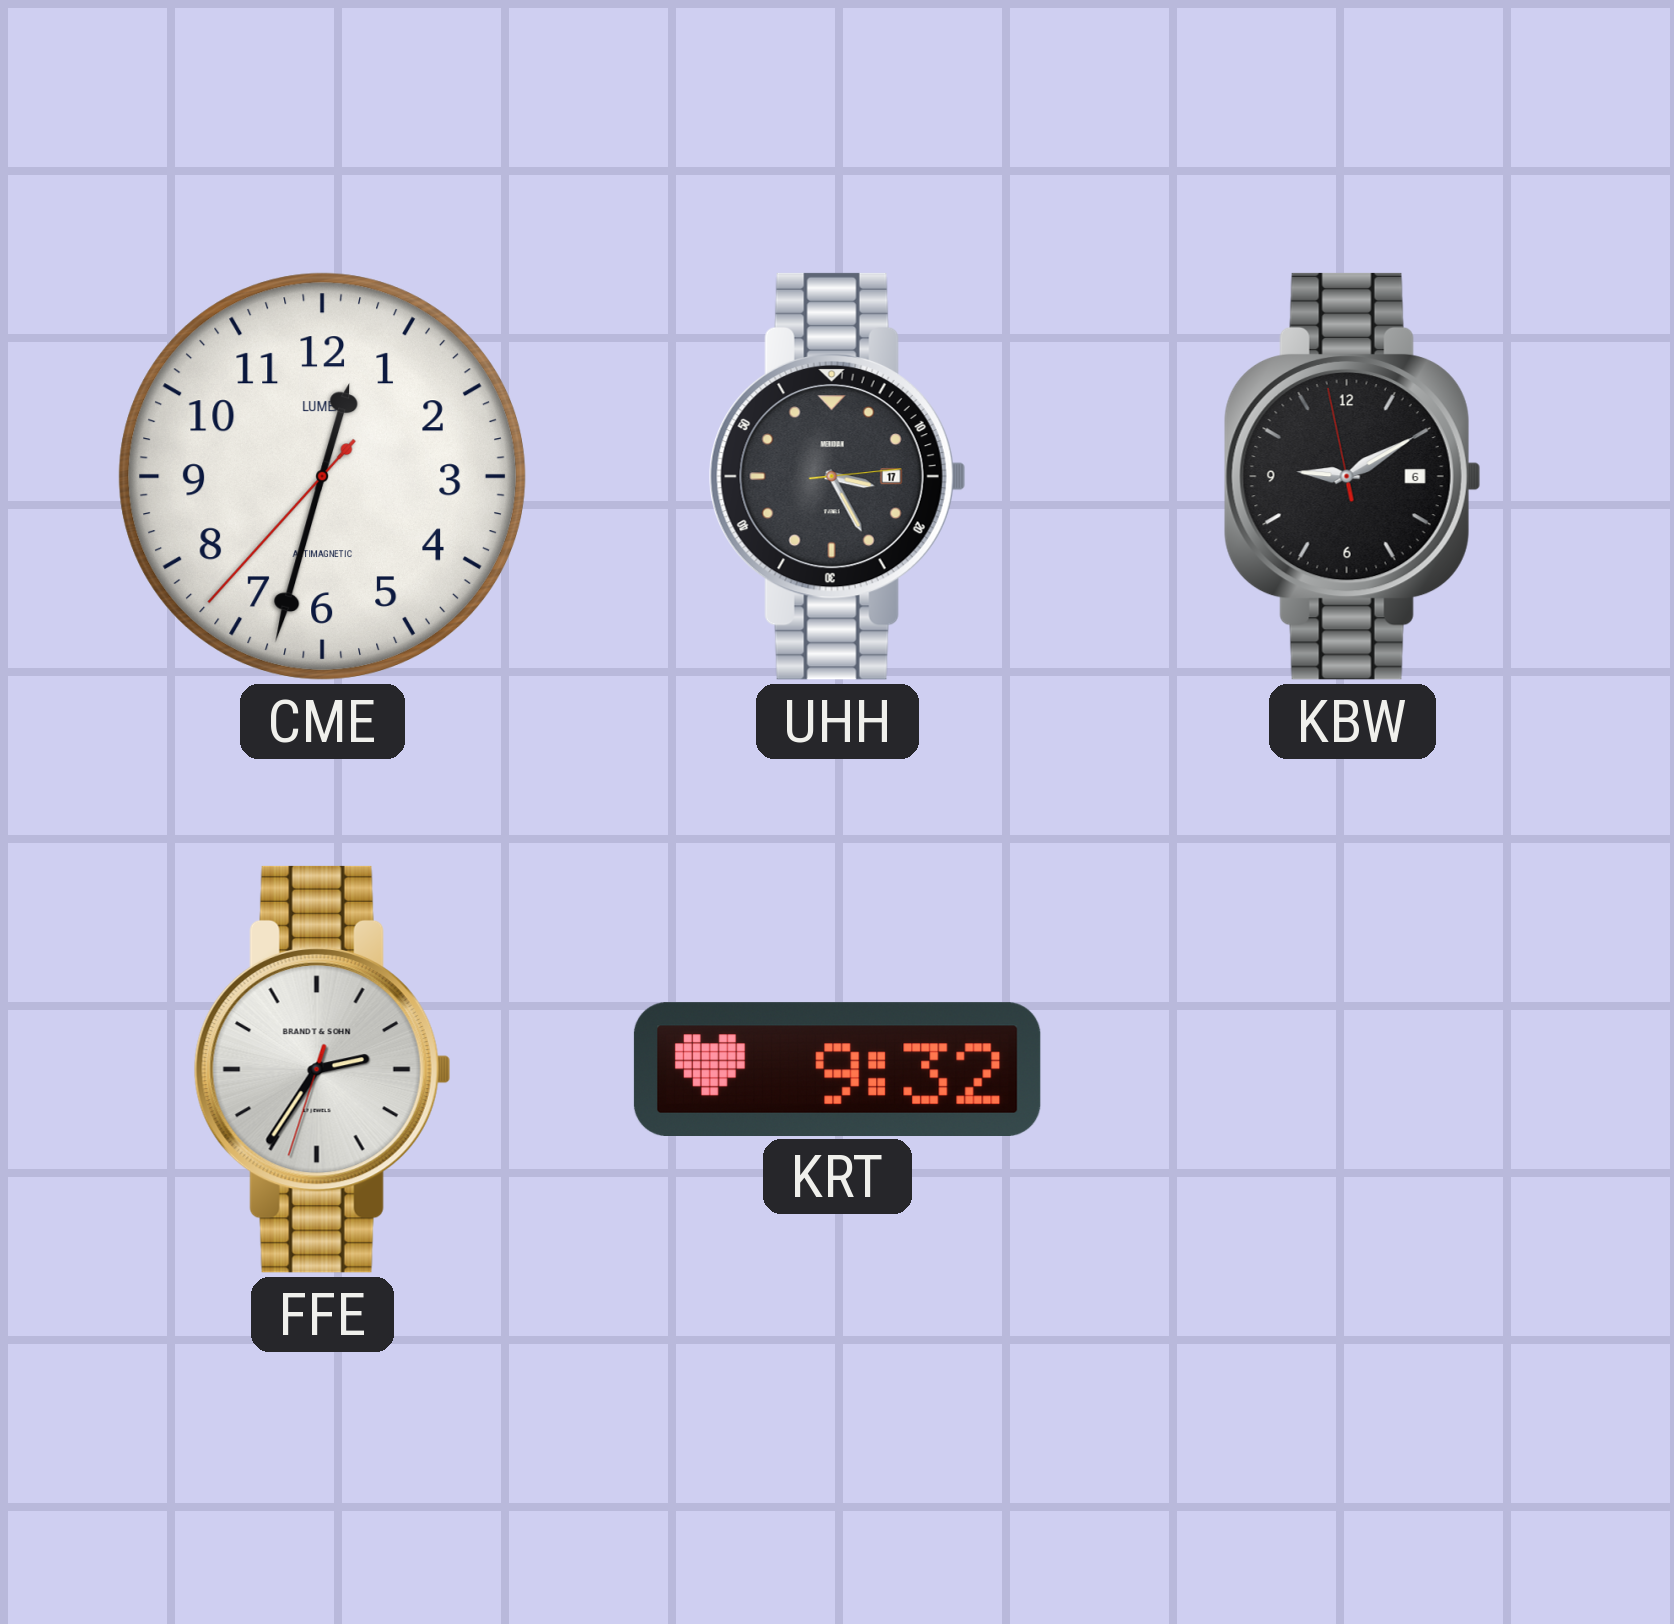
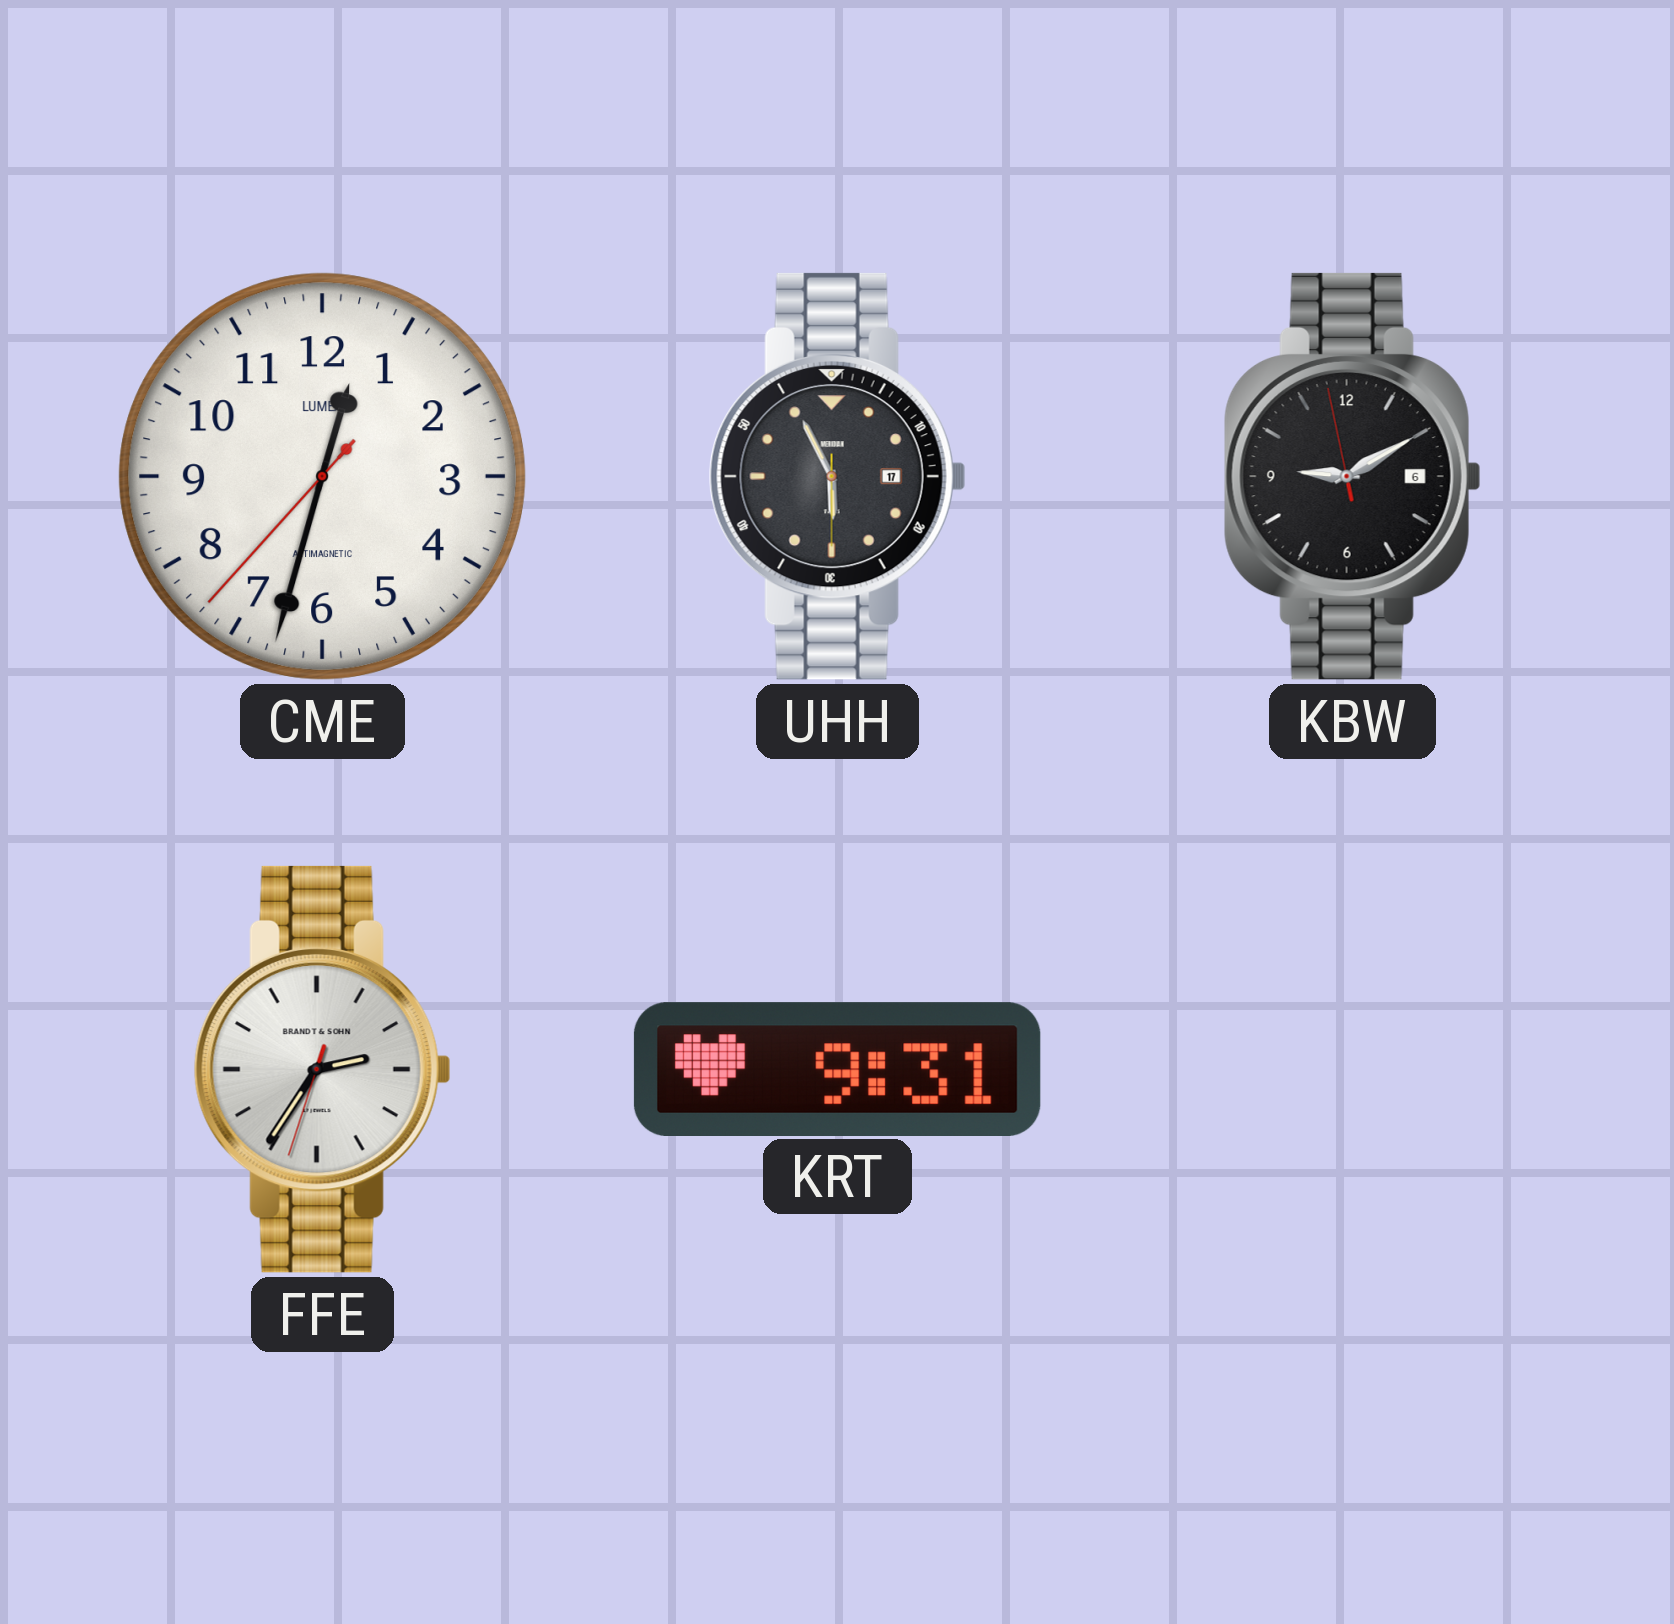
UHH: 3:25 -> 5:55
KRT: 9:32 -> 9:31
